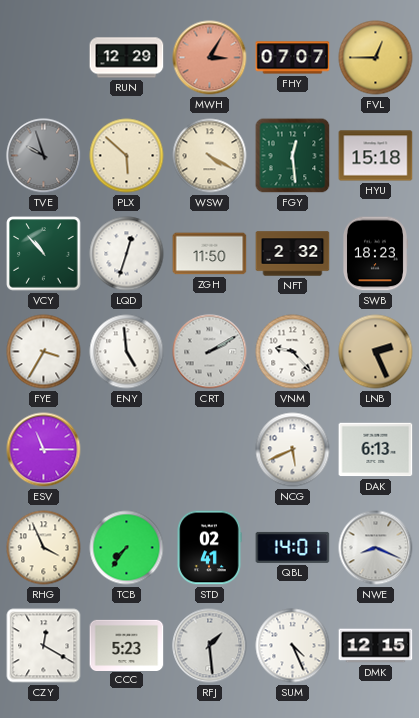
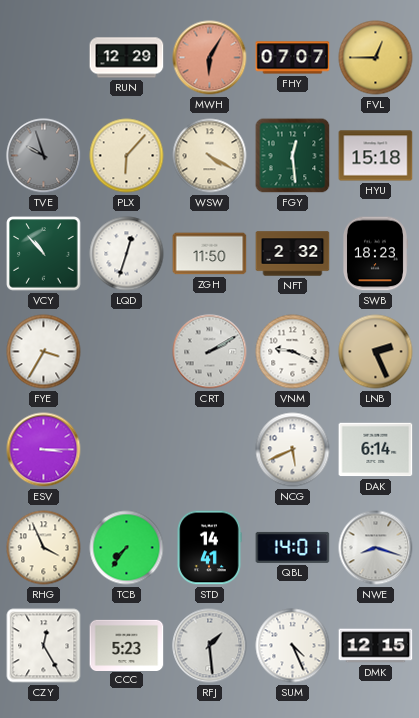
MWH: 3:05 -> 6:05
PLX: 5:52 -> 6:07
ENY: 4:59 -> none
VNM: 9:23 -> 9:19
ESV: 11:15 -> 3:15
DAK: 6:13 -> 6:14
STD: 02:41 -> 14:41
NWE: 8:19 -> 8:18
CZY: 12:20 -> 12:25
